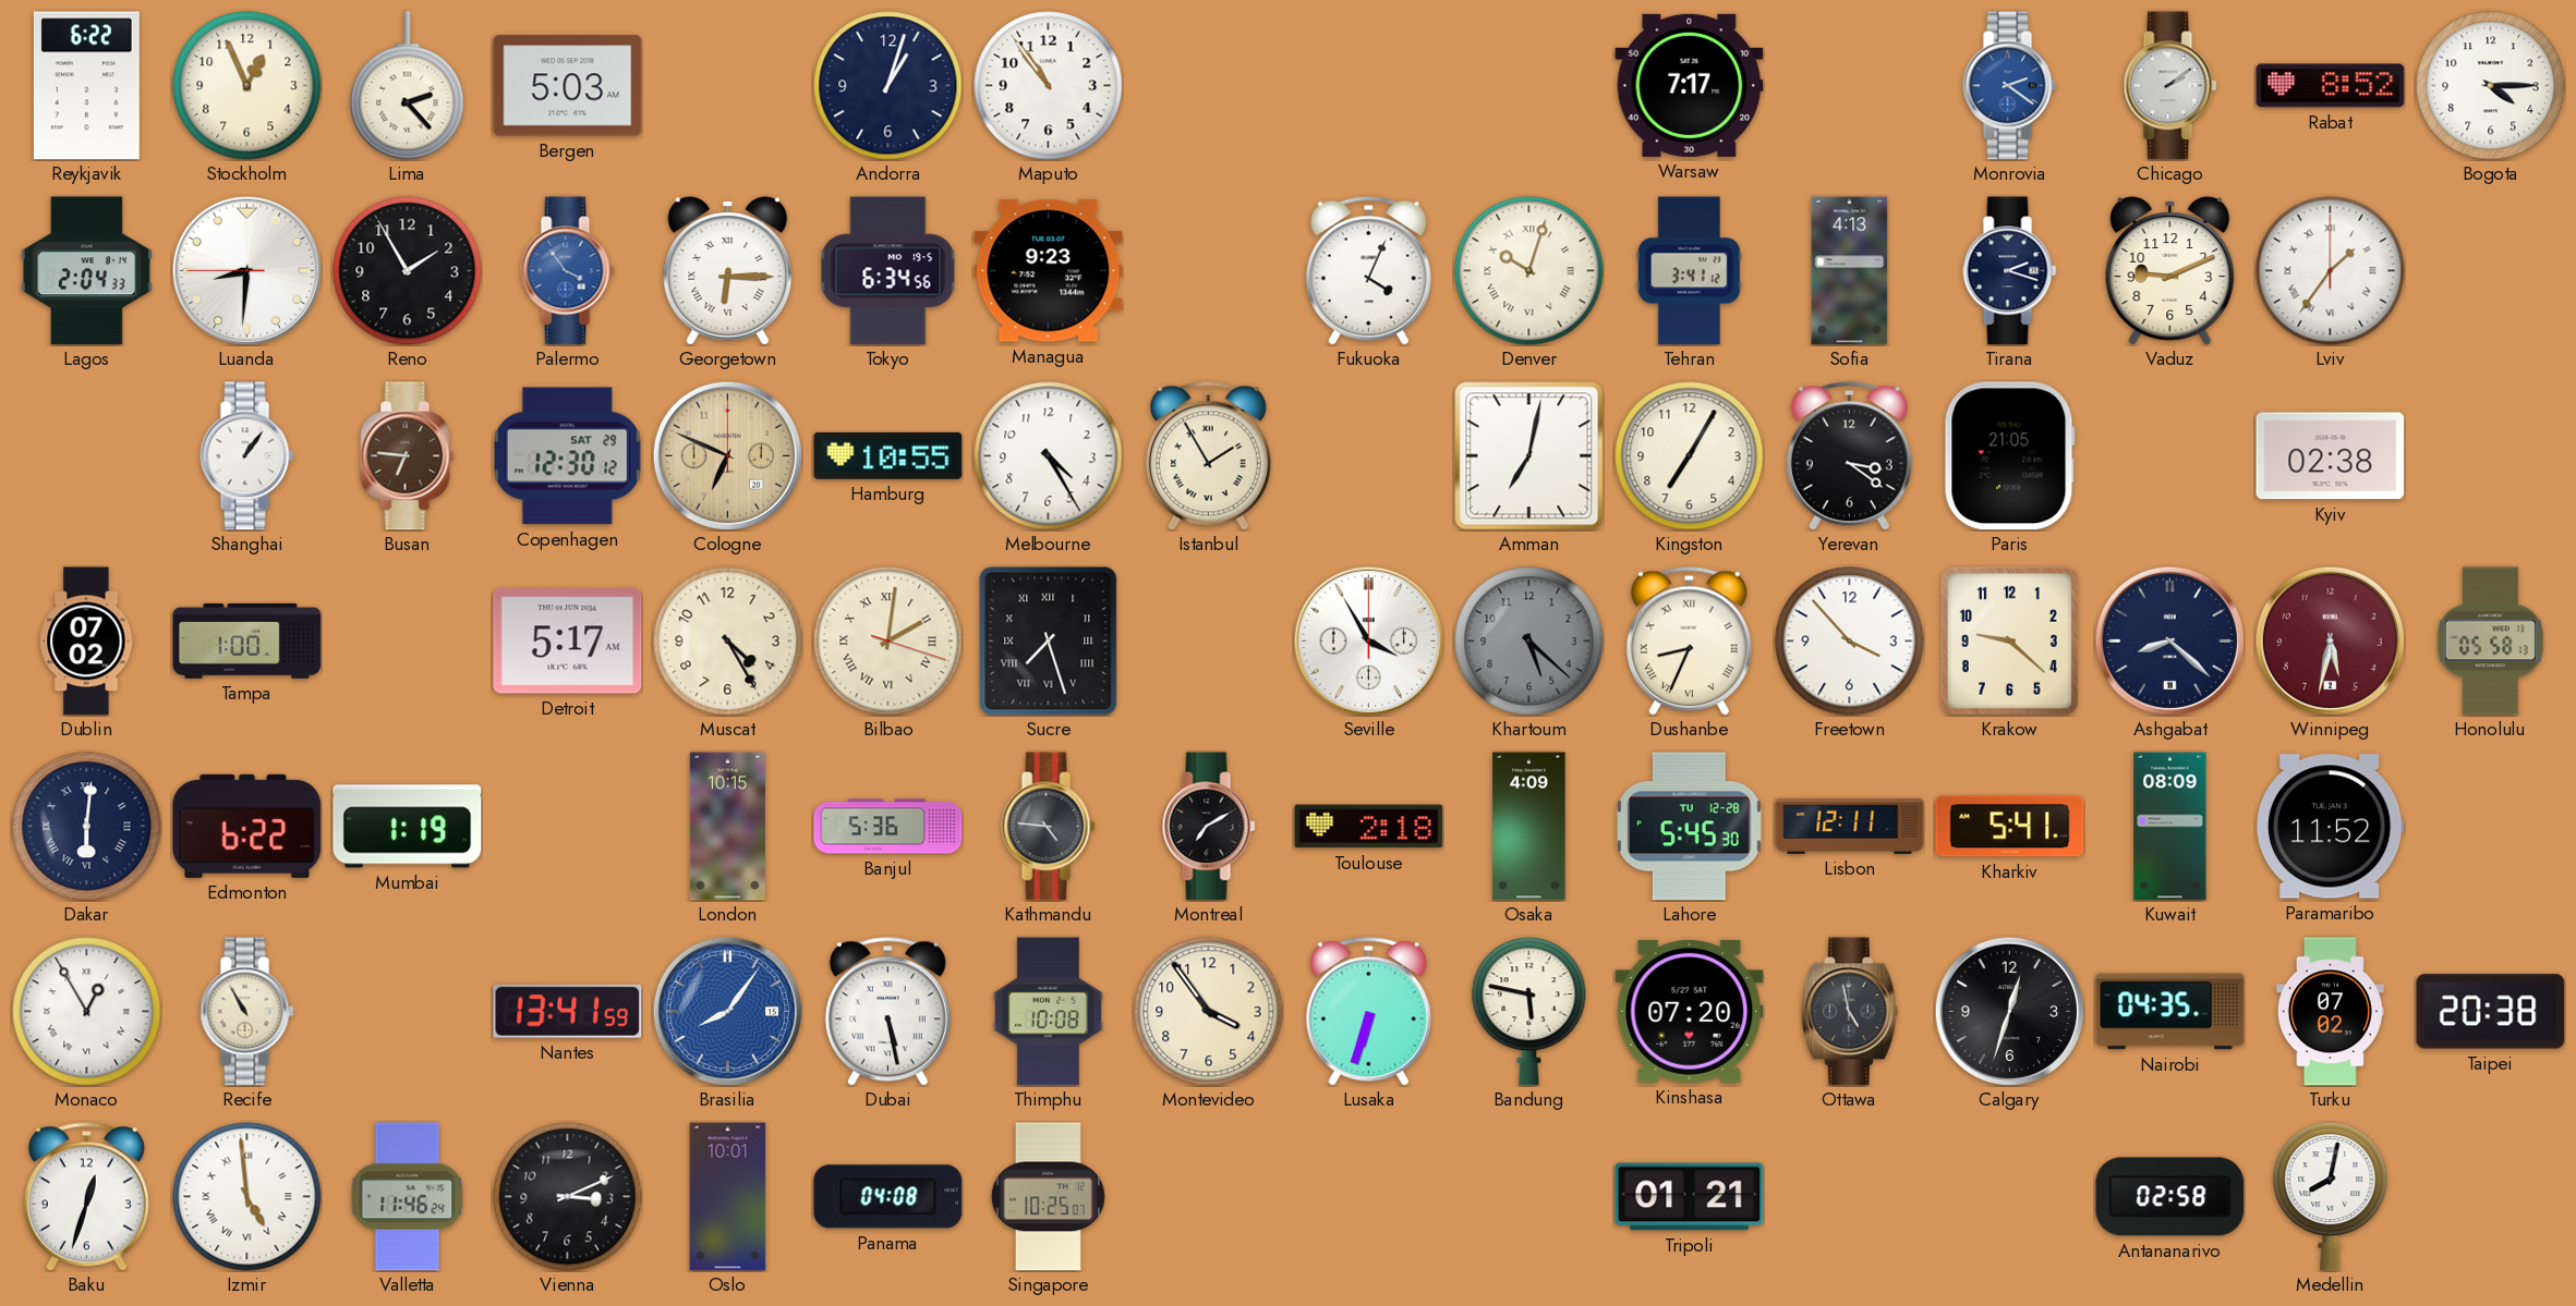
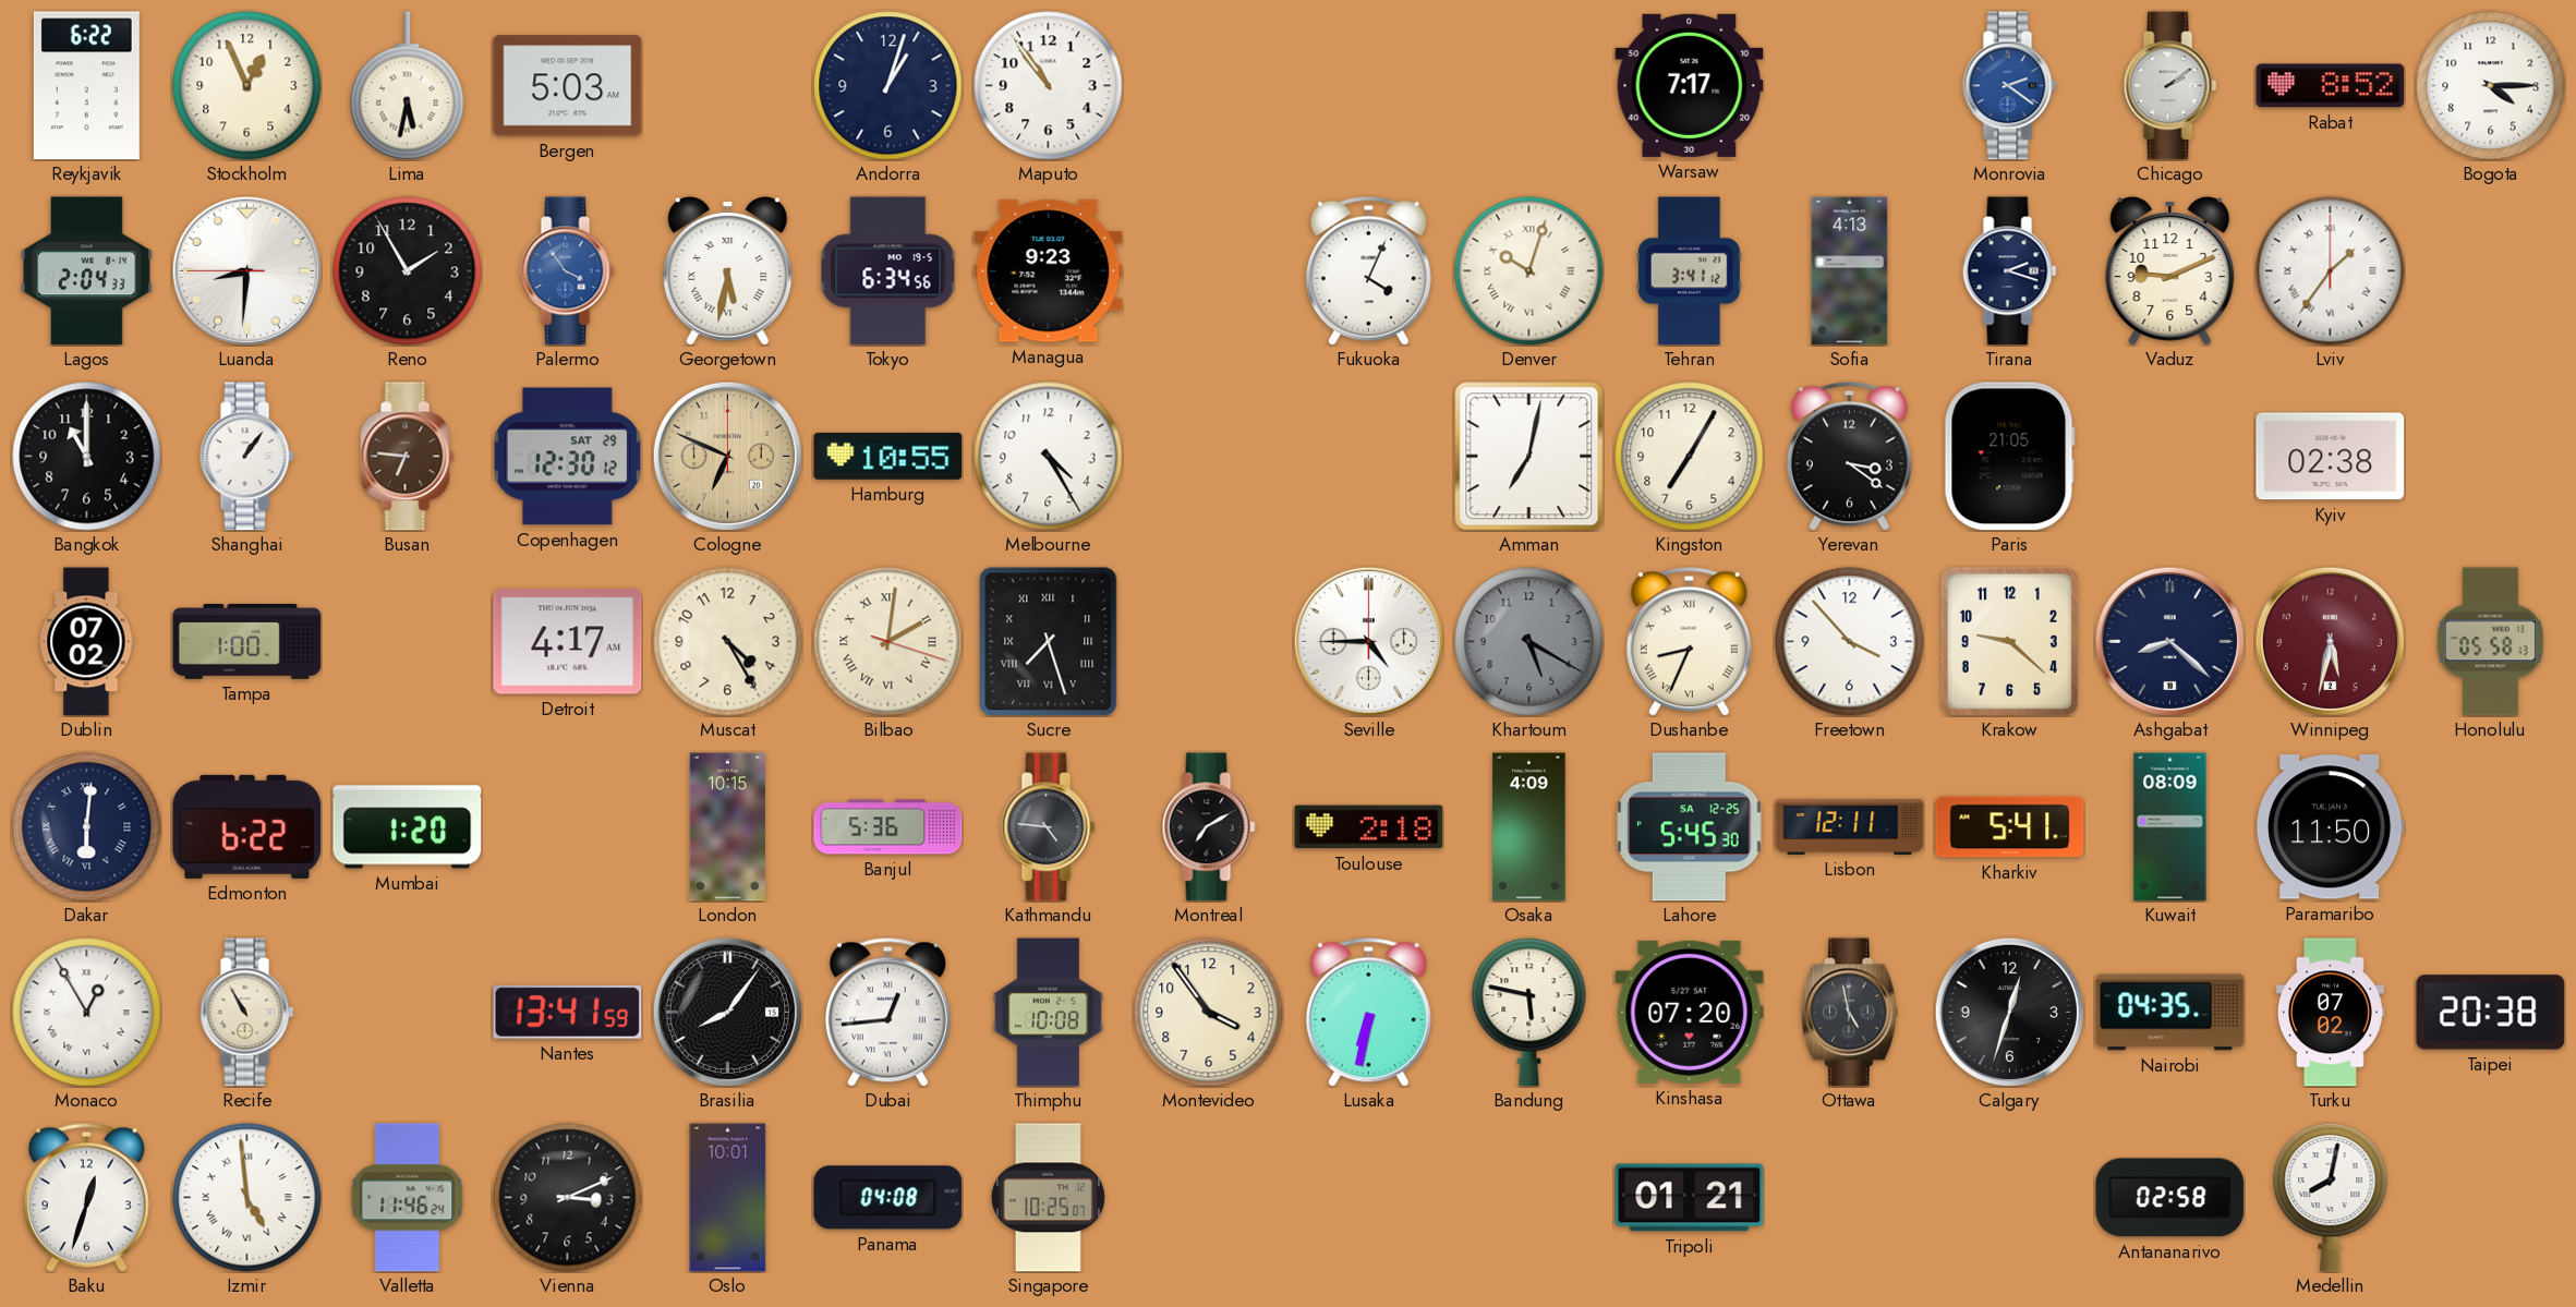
Lima: 2:23 -> 5:32
Georgetown: 6:15 -> 5:32
Bangkok: none -> 11:00
Istanbul: 1:55 -> none
Detroit: 5:17 -> 4:17
Seville: 3:55 -> 4:45
Khartoum: 5:22 -> 5:20
Mumbai: 1:19 -> 1:20
Lahore date: TU 12-28 -> SA 12-25
Paramaribo: 11:52 -> 11:50
Brasilia dial: blue -> black
Dubai: 5:28 -> 12:44
Lusaka: 6:33 -> 6:32
